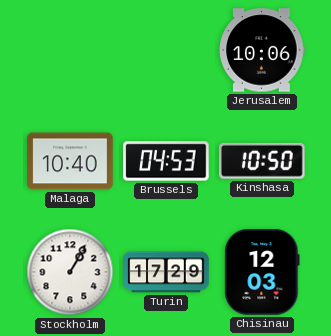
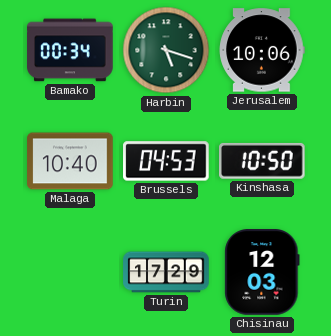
Bamako: none -> 00:34
Harbin: none -> 5:18
Stockholm: 1:05 -> none
